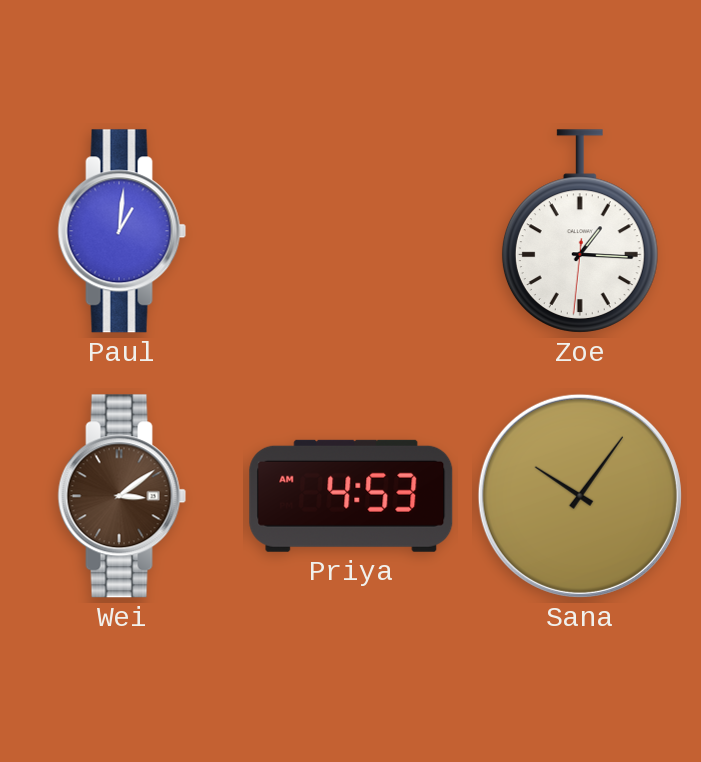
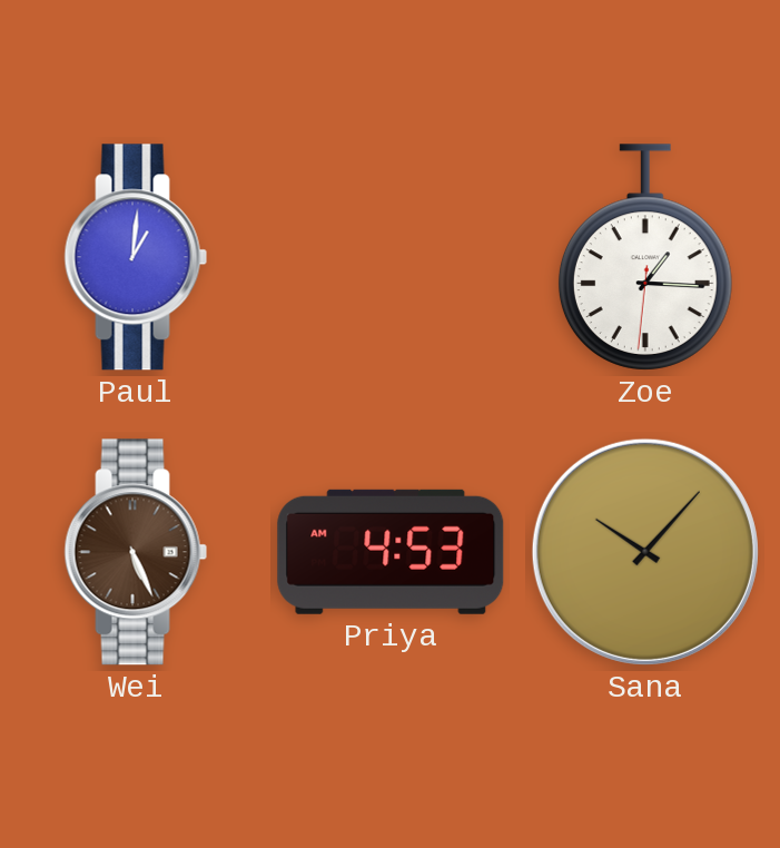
Wei: 3:09 -> 5:26
Sana: 10:06 -> 10:07
